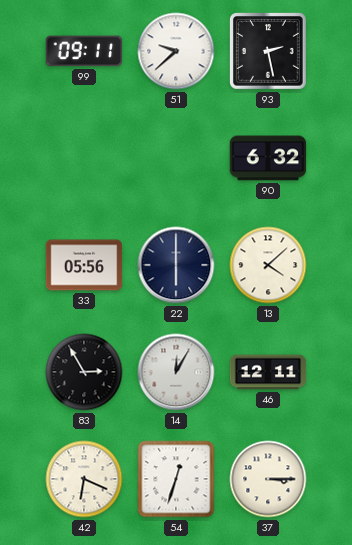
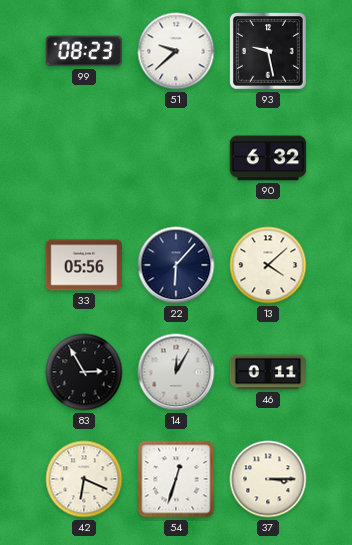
99: 09:11 -> 08:23
93: 2:28 -> 9:28
22: 6:00 -> 6:07
46: 12:11 -> 0:11
